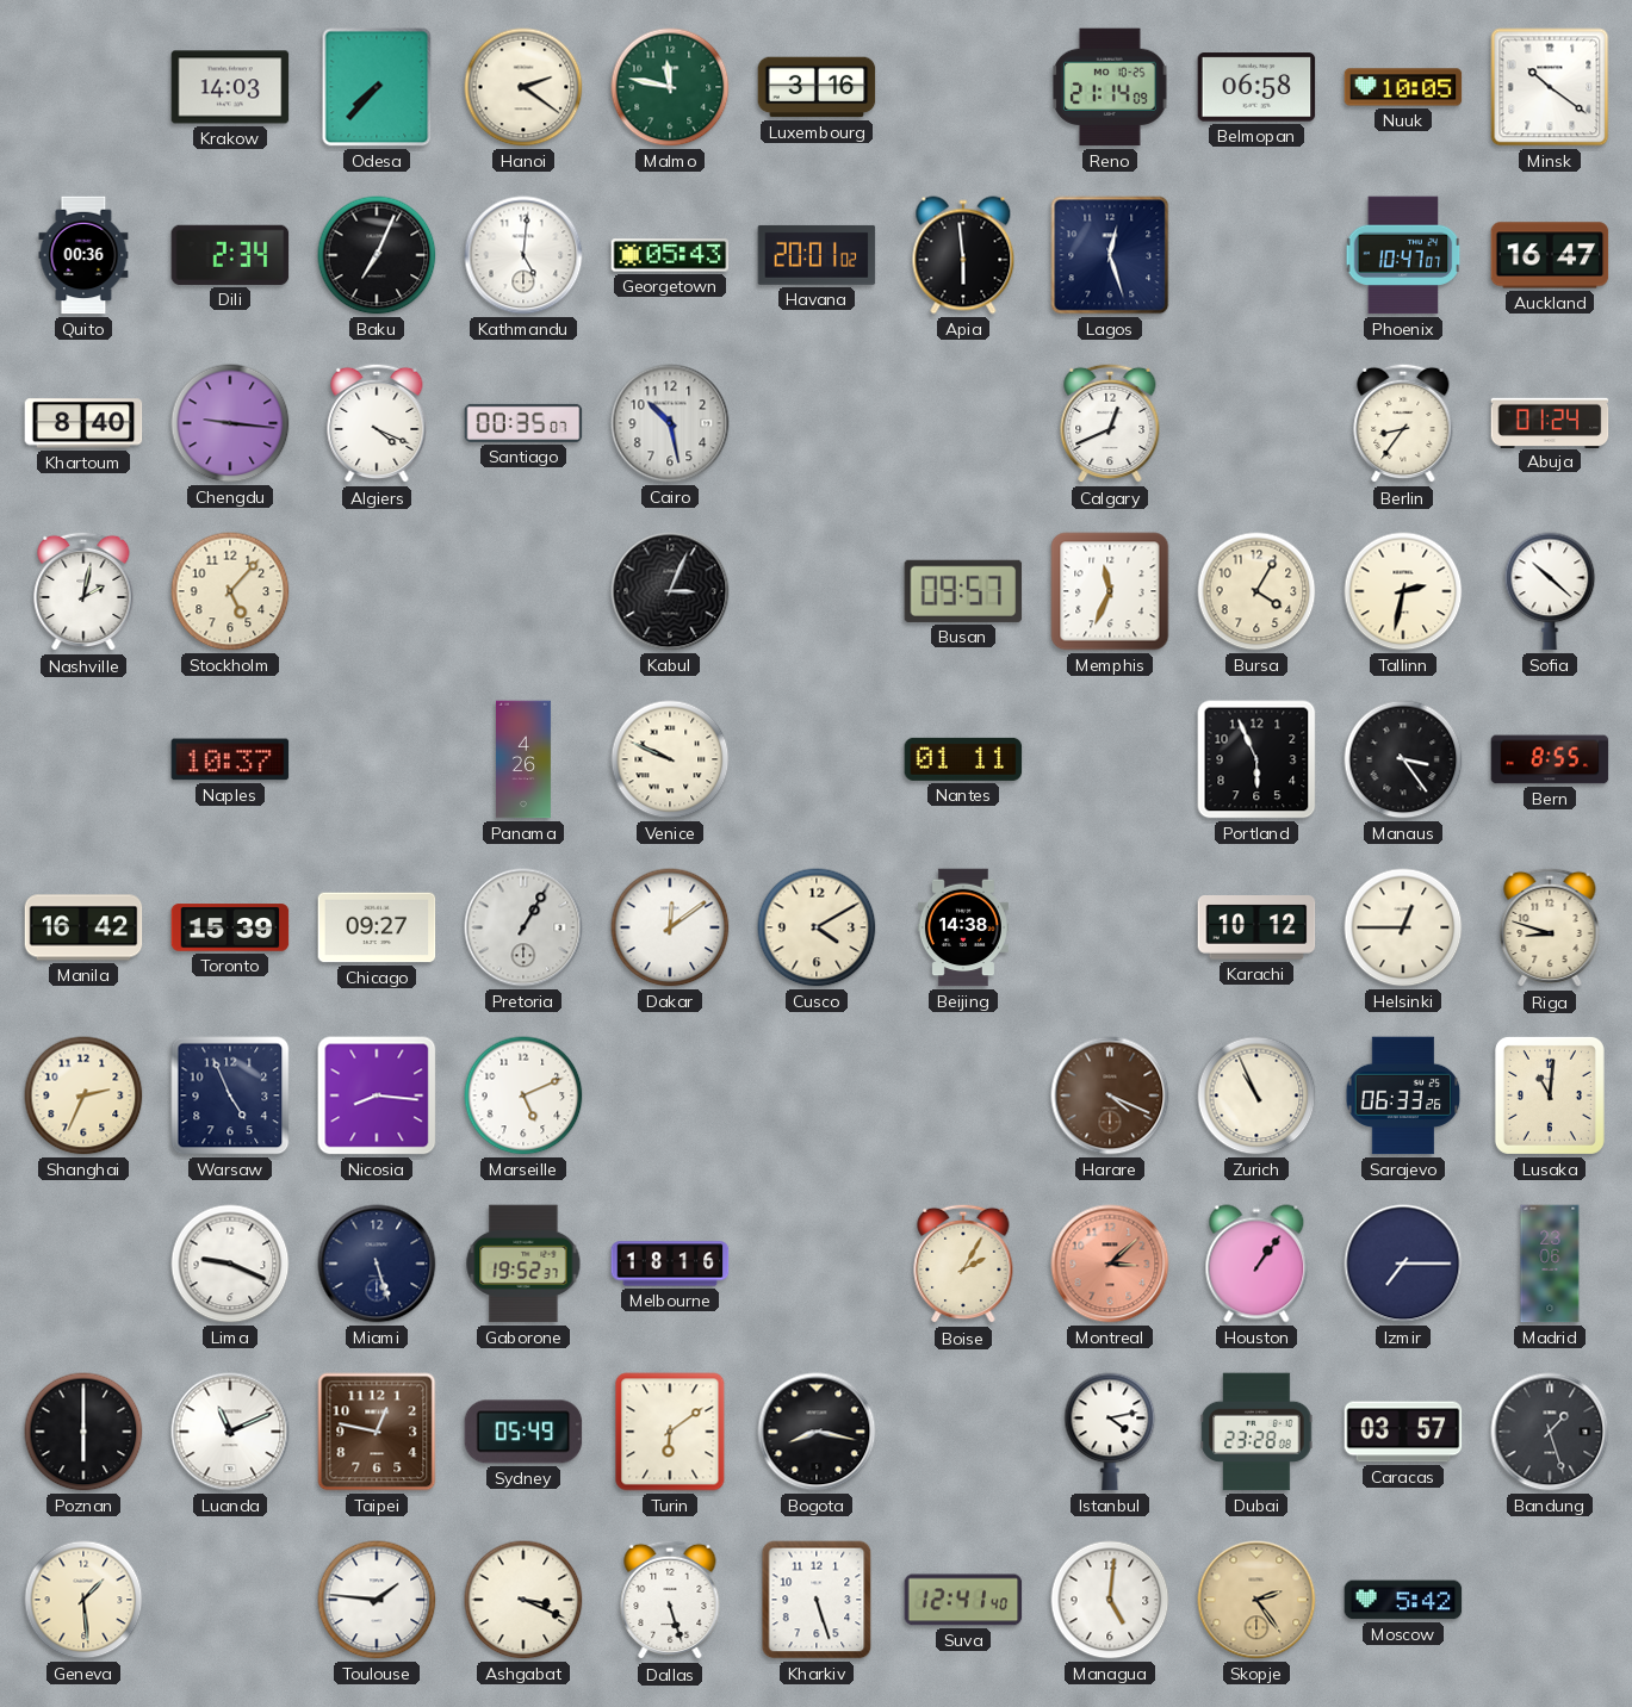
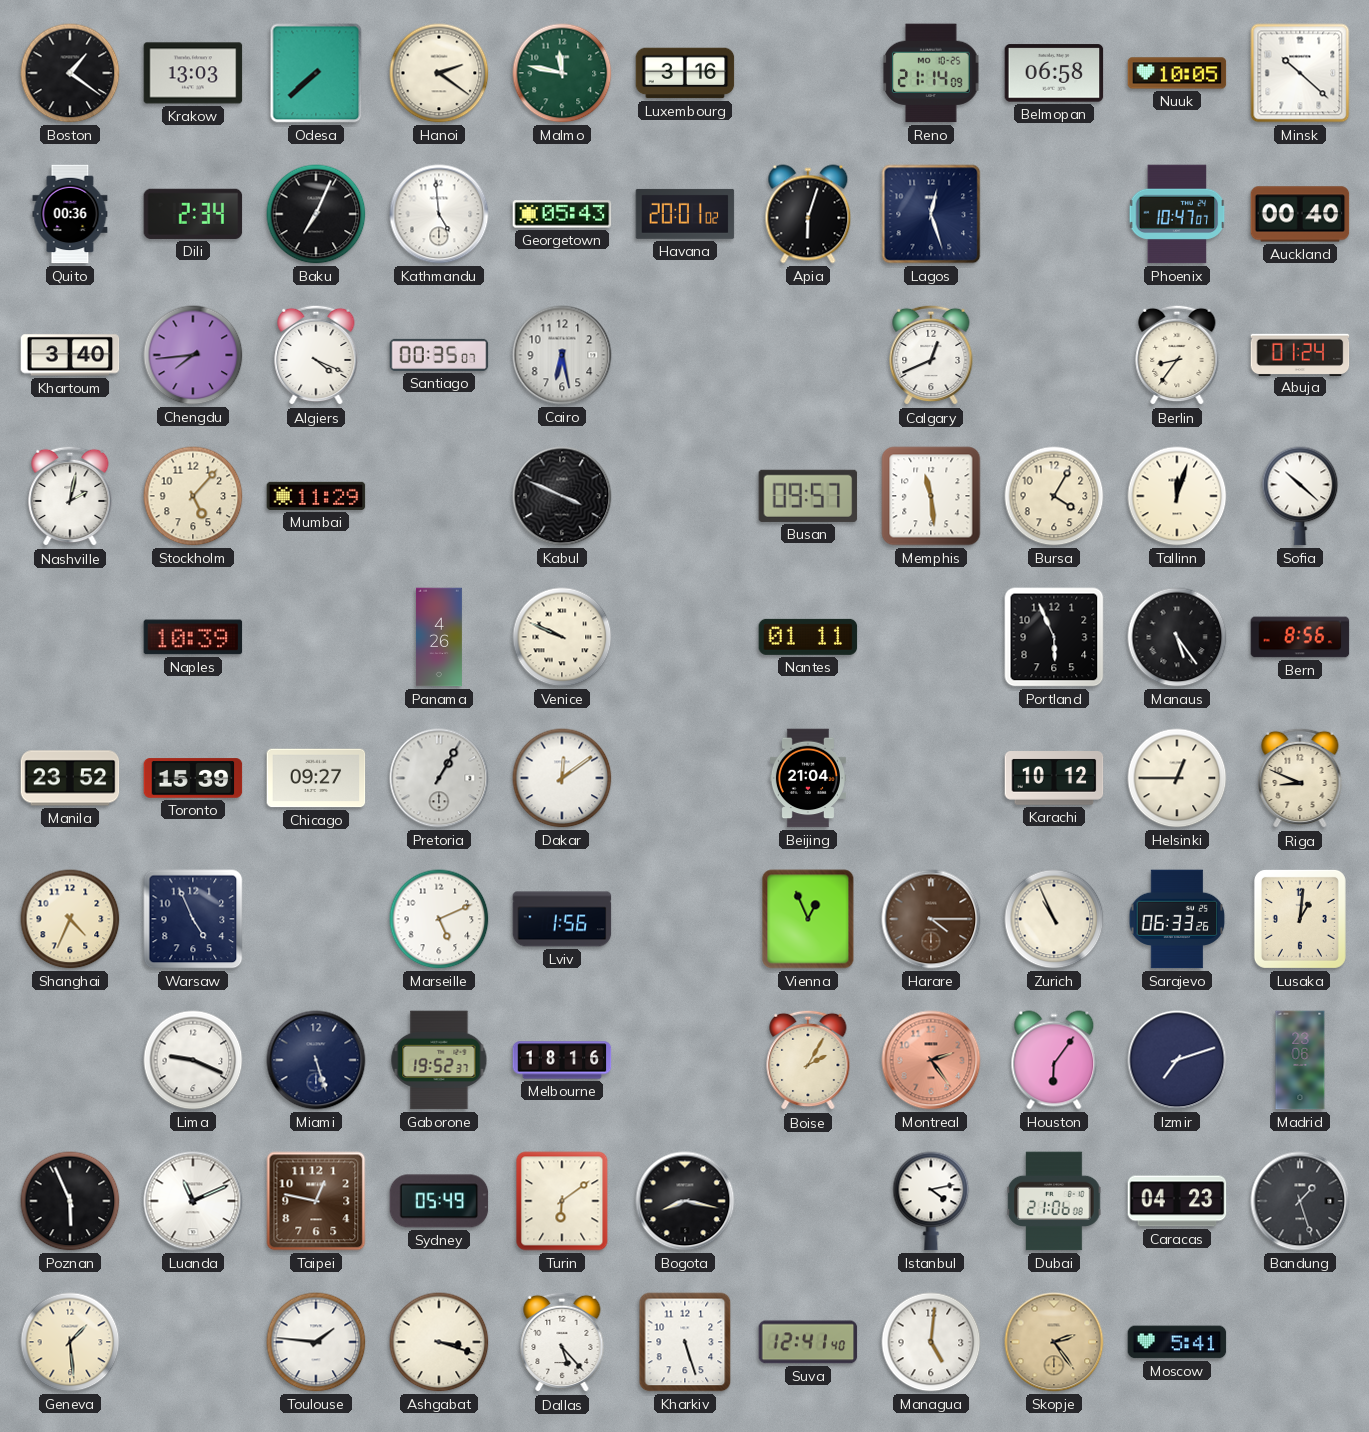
Boston: none -> 1:21
Krakow: 14:03 -> 13:03
Odesa: 7:37 -> 7:38
Minsk: 10:21 -> 10:22
Kathmandu: 5:01 -> 4:59
Apia: 5:59 -> 6:03
Auckland: 16:47 -> 00:40
Khartoum: 8:40 -> 3:40
Chengdu: 9:16 -> 7:44
Cairo: 10:28 -> 6:28
Mumbai: none -> 11:29
Kabul: 3:04 -> 3:49
Memphis: 11:34 -> 11:29
Tallinn: 2:32 -> 12:03
Naples: 10:37 -> 10:39
Manaus: 3:24 -> 5:24
Bern: 8:55 -> 8:56
Manila: 16:42 -> 23:52
Cusco: 4:10 -> none
Beijing: 14:38 -> 21:04
Riga: 8:48 -> 8:49
Shanghai: 2:34 -> 4:34
Nicosia: 8:16 -> none
Lviv: none -> 1:56
Vienna: none -> 12:56
Harare: 4:19 -> 4:15
Lusaka: 11:01 -> 1:01
Montreal: 3:08 -> 2:24
Houston: 1:06 -> 6:06
Izmir: 7:15 -> 7:12
Poznan: 6:00 -> 5:56
Dubai: 23:28 -> 21:06
Caracas: 03:57 -> 04:23
Ashgabat: 3:19 -> 3:18
Dallas: 5:27 -> 5:23
Moscow: 5:42 -> 5:41
